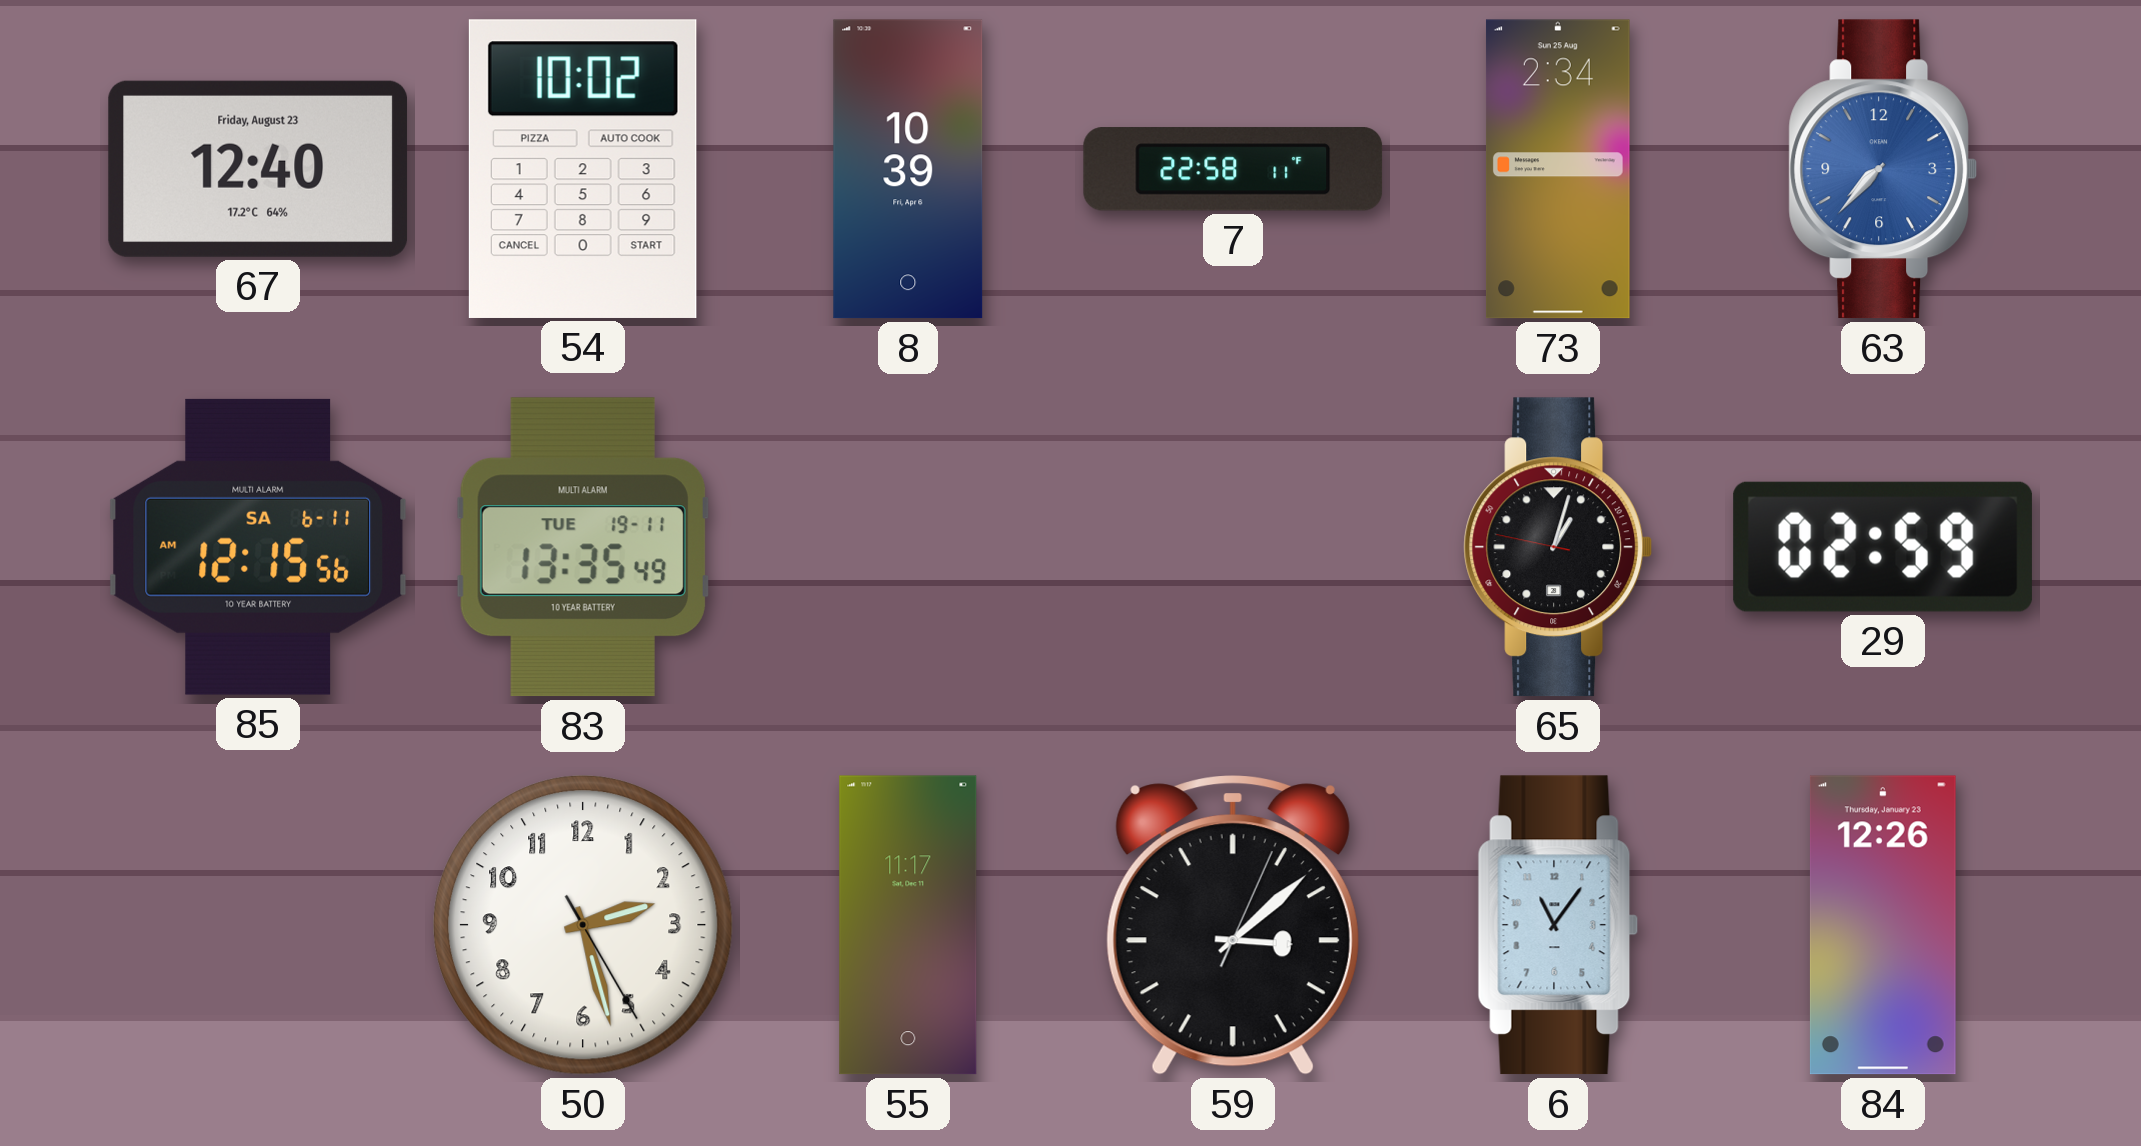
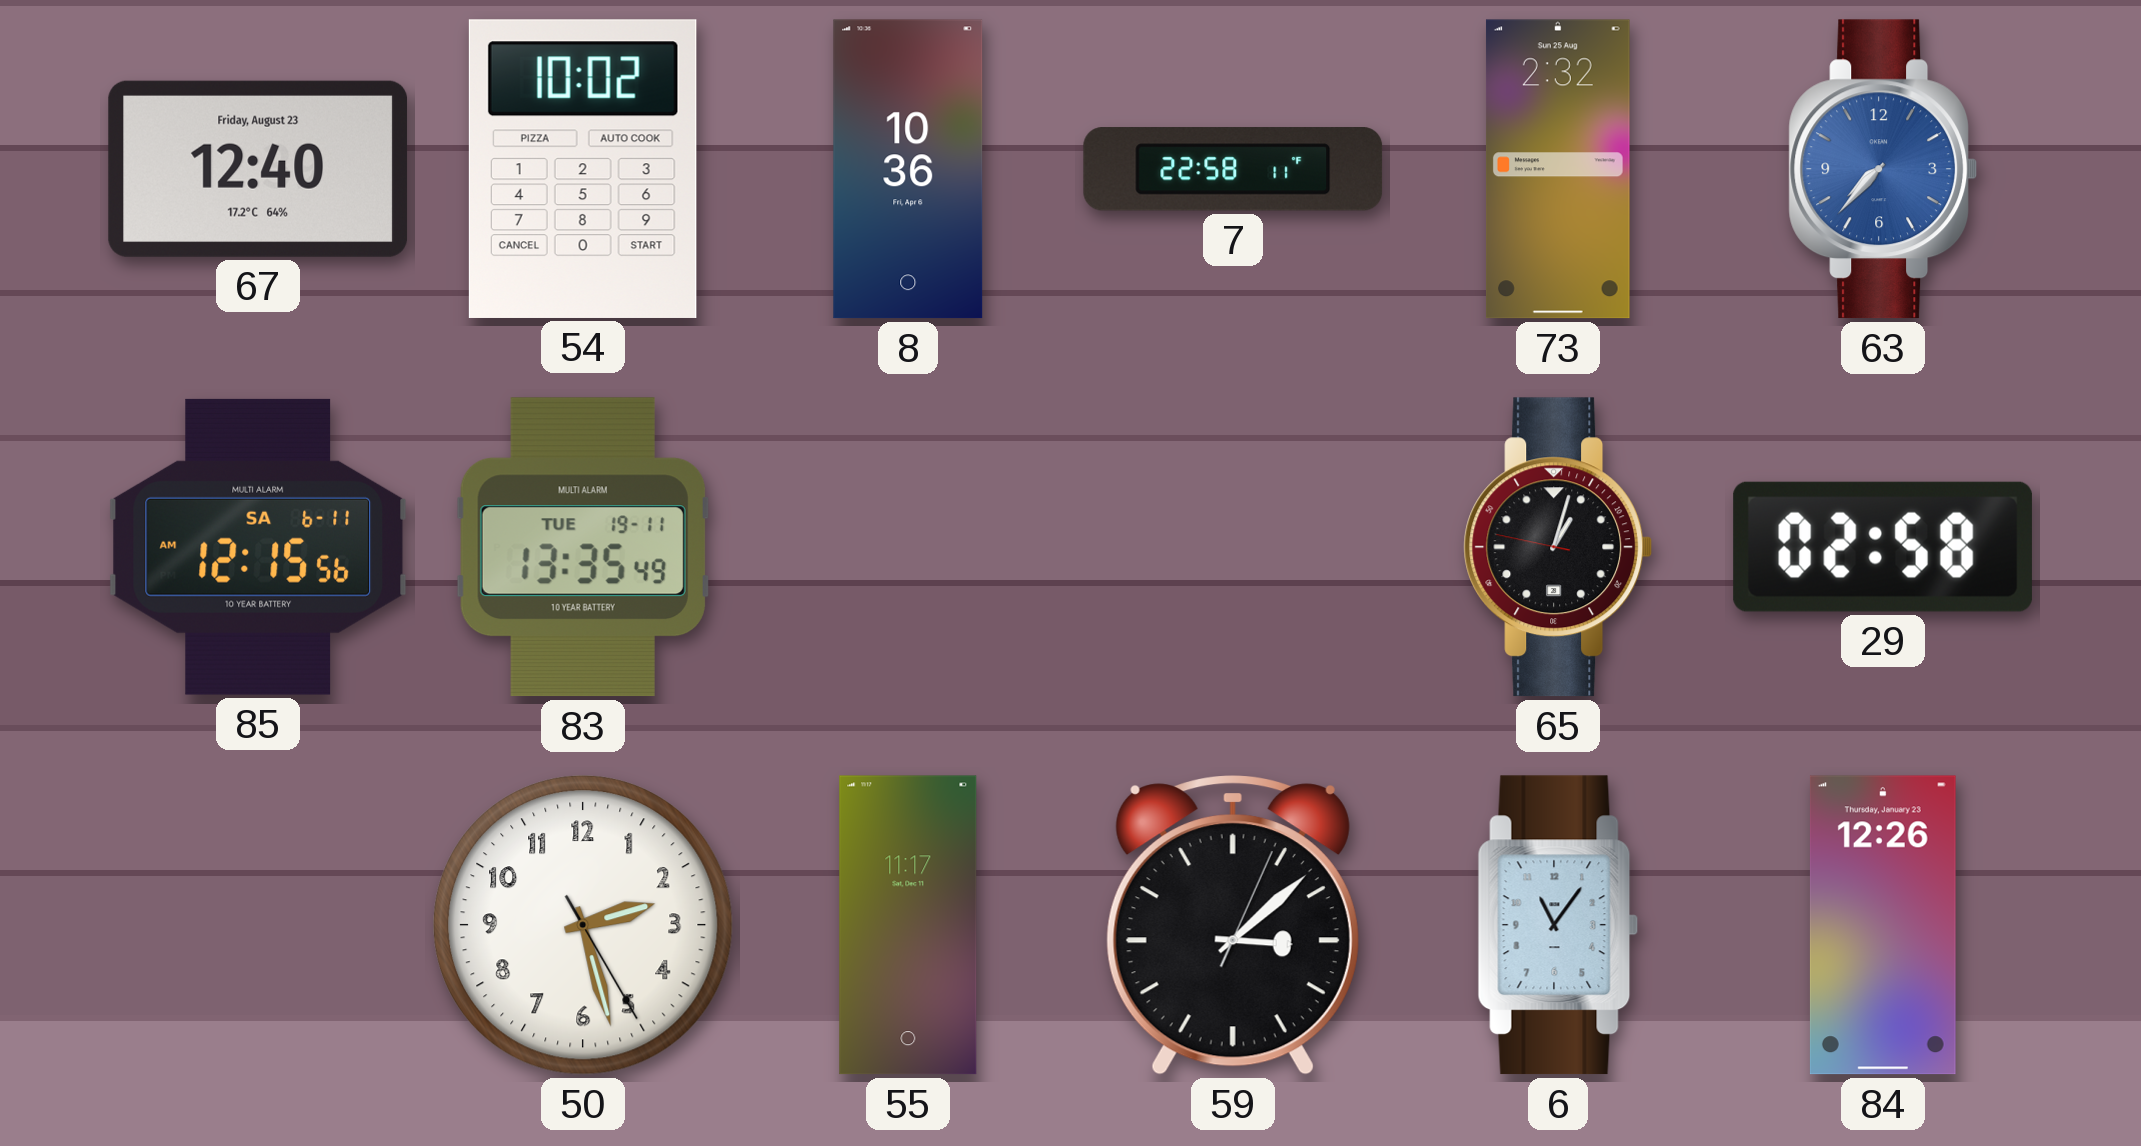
8: 10:39 -> 10:36
73: 2:34 -> 2:32
29: 02:59 -> 02:58
